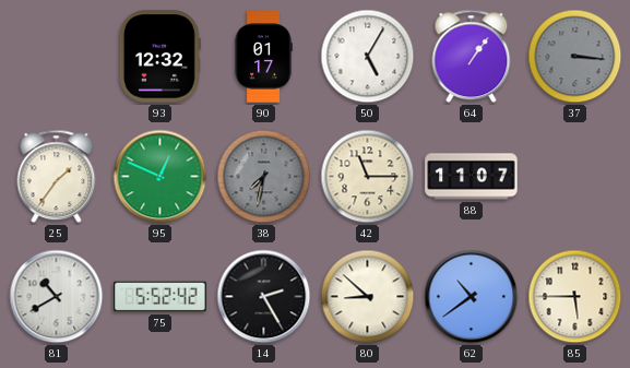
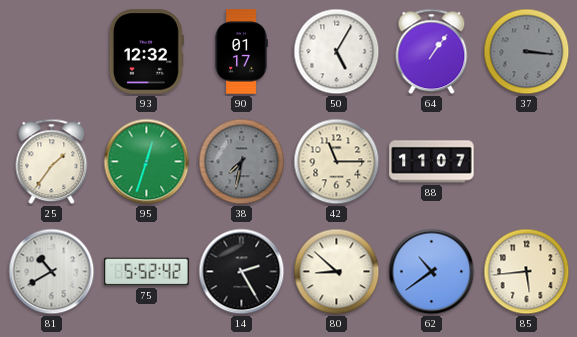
95: 12:49 -> 12:33
85: 5:45 -> 5:44
